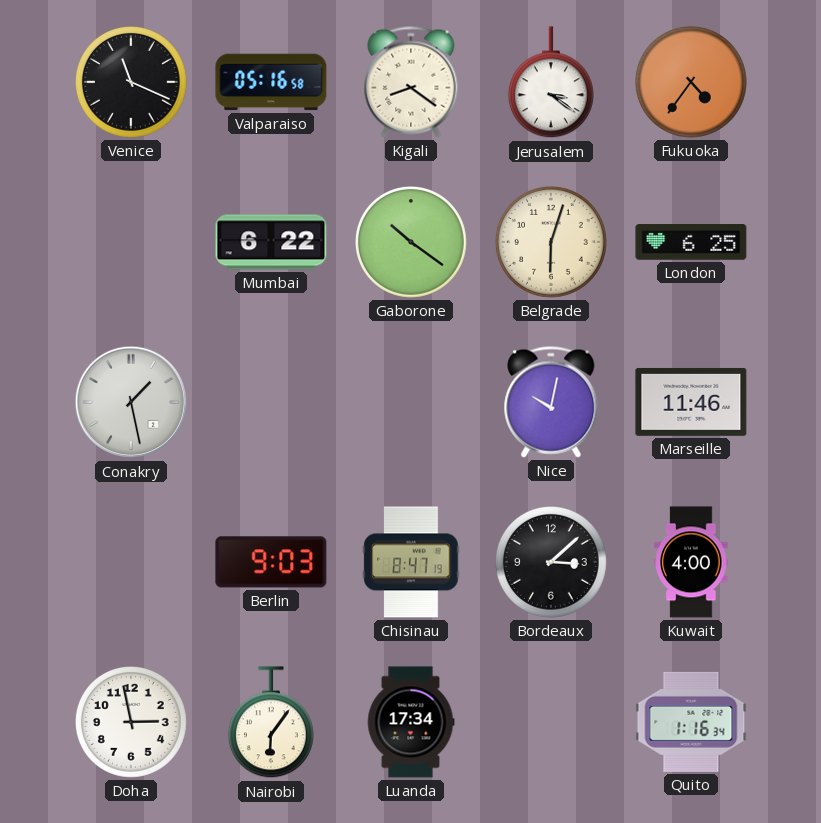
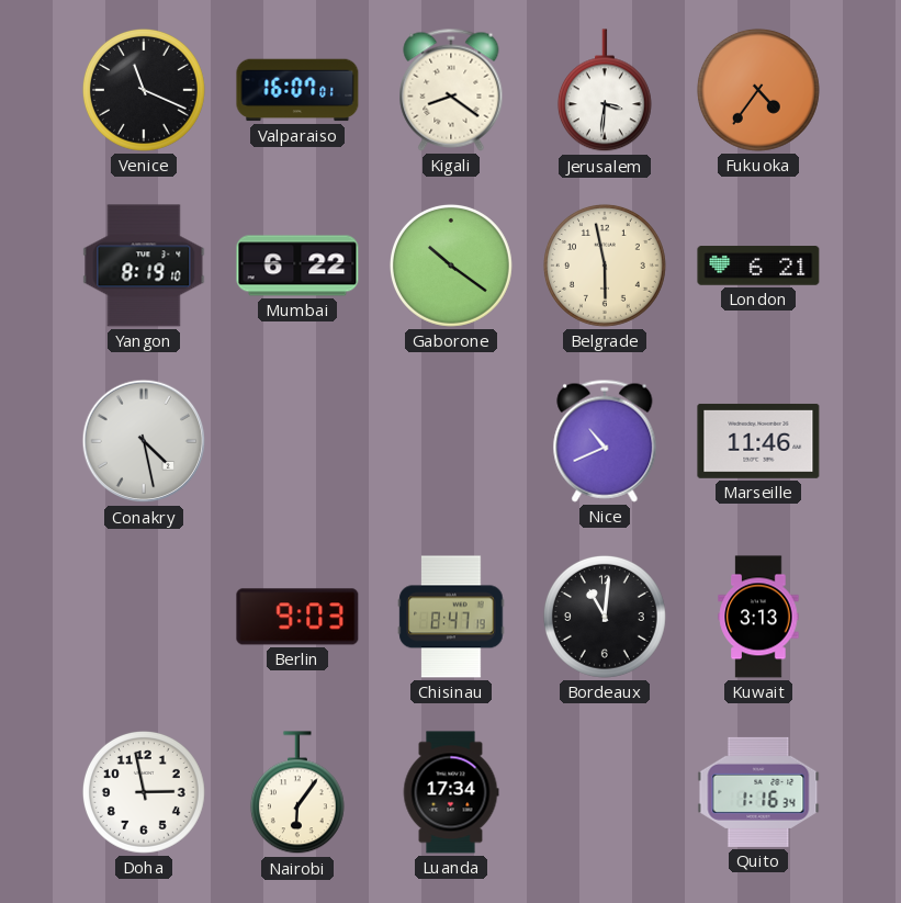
Valparaiso: 05:16 -> 16:07
Jerusalem: 3:21 -> 3:31
Yangon: none -> 8:19
Belgrade: 6:03 -> 5:58
London: 6:25 -> 6:21
Conakry: 1:28 -> 4:28
Nice: 10:02 -> 10:41
Bordeaux: 3:08 -> 11:01
Kuwait: 4:00 -> 3:13
